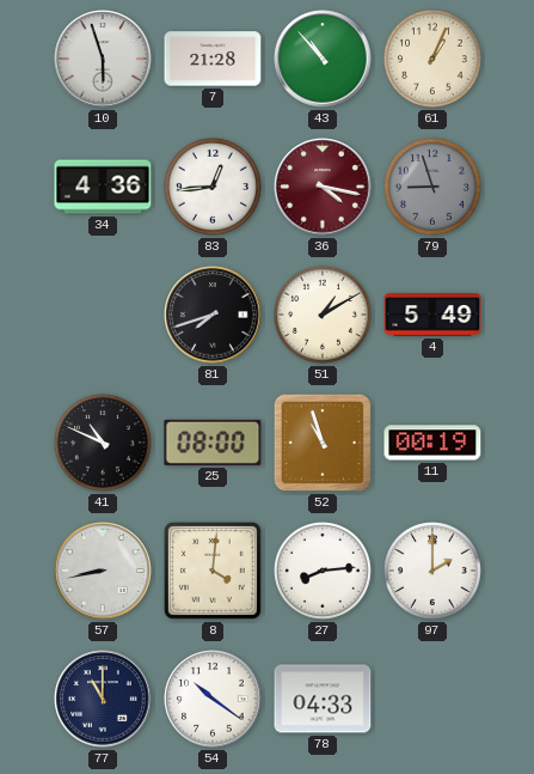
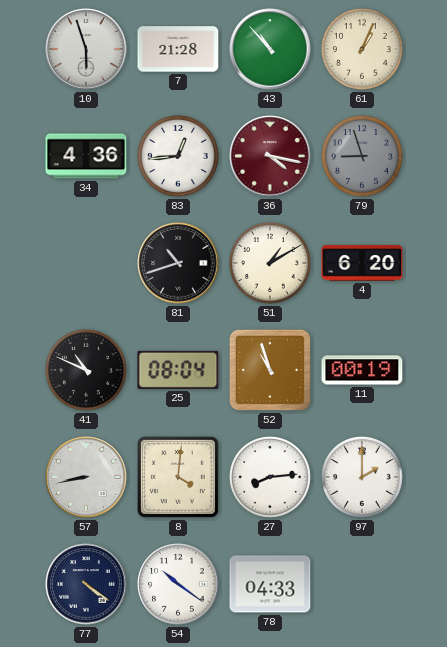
81: 7:42 -> 10:42
4: 5:49 -> 6:20
25: 08:00 -> 08:04
77: 11:00 -> 4:21
